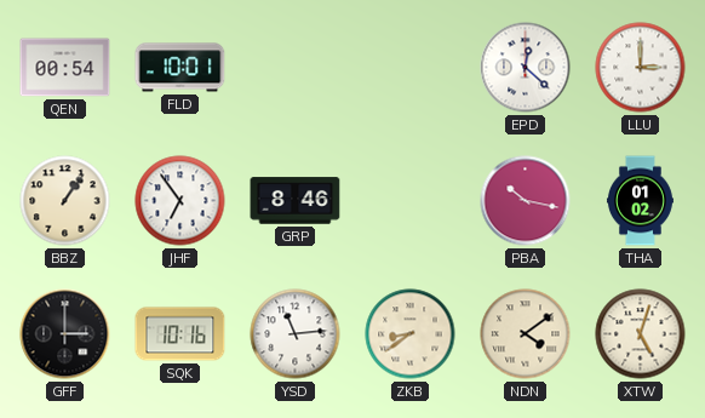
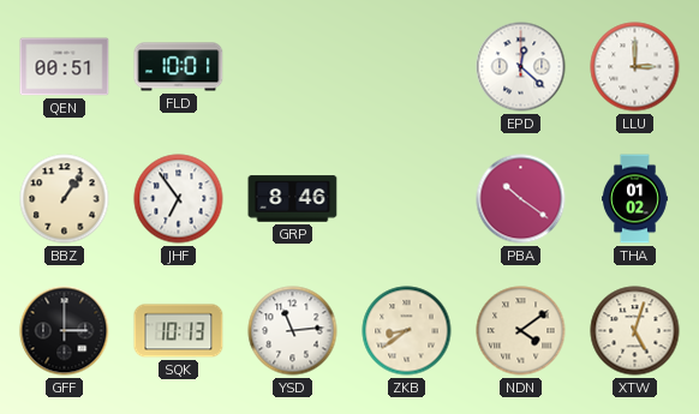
QEN: 00:54 -> 00:51
PBA: 10:17 -> 10:21
SQK: 10:16 -> 10:13
